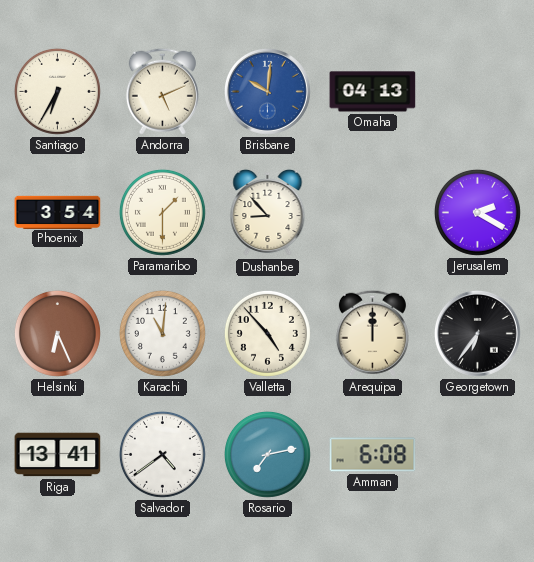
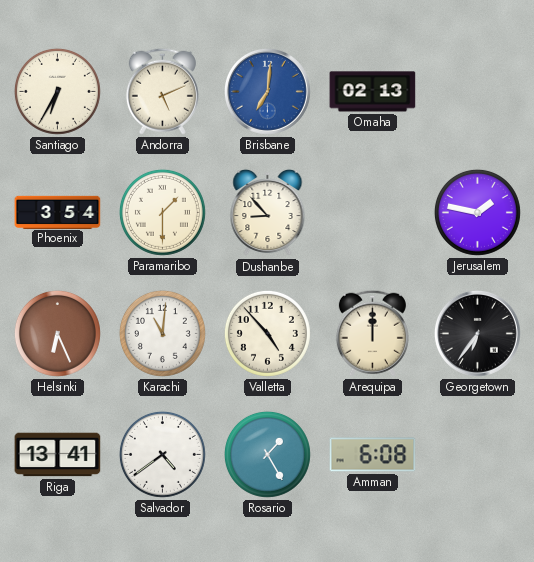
Brisbane: 10:01 -> 7:01
Omaha: 04:13 -> 02:13
Jerusalem: 2:20 -> 1:47
Rosario: 7:13 -> 1:25
